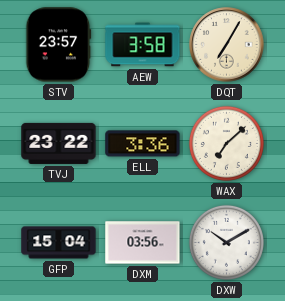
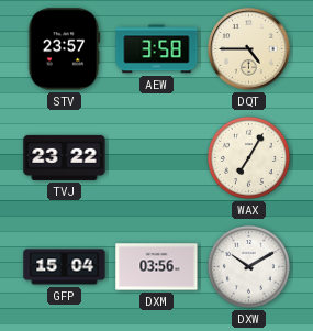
DQT: 7:05 -> 4:45
ELL: 3:36 -> none
WAX: 7:08 -> 7:05
